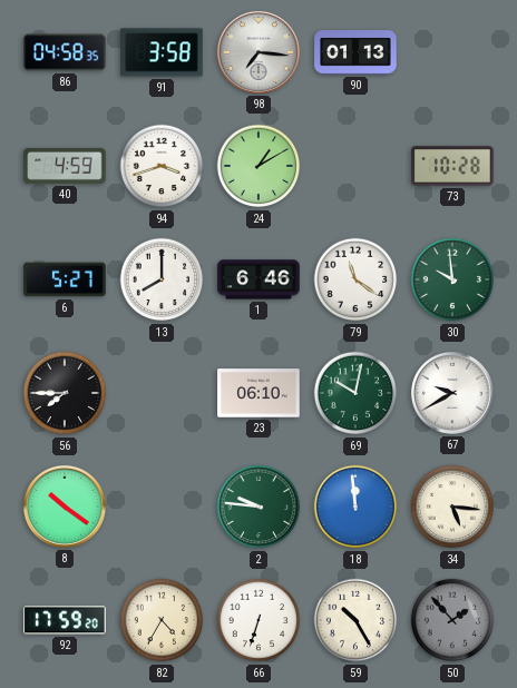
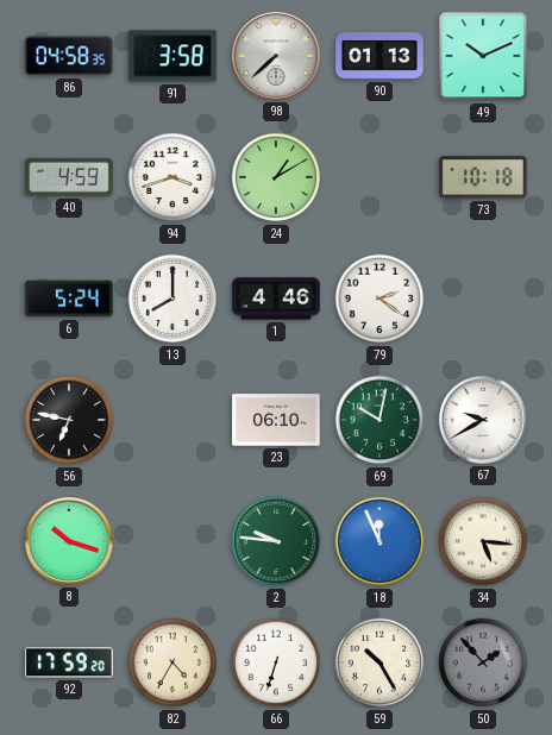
98: 7:16 -> 7:38
49: none -> 10:11
73: 10:28 -> 10:18
6: 5:27 -> 5:24
1: 6:46 -> 4:46
79: 11:21 -> 2:21
30: 9:59 -> none
56: 7:45 -> 6:47
8: 10:21 -> 10:18
18: 11:59 -> 11:56
